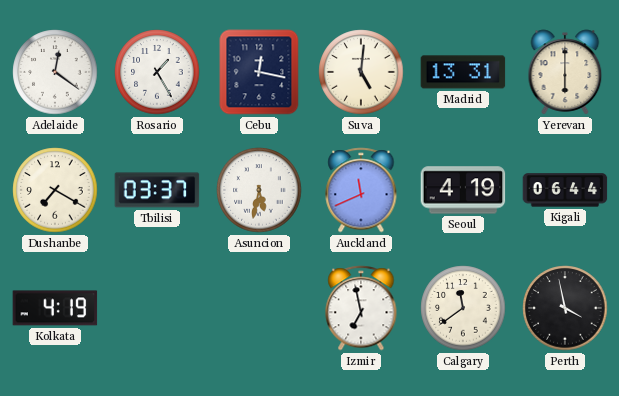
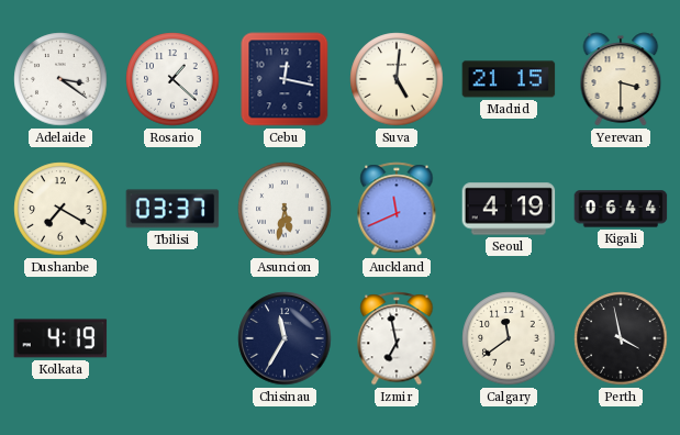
Adelaide: 12:21 -> 3:21
Rosario: 1:25 -> 1:22
Madrid: 13:31 -> 21:15
Yerevan: 6:00 -> 3:30
Chisinau: none -> 11:35
